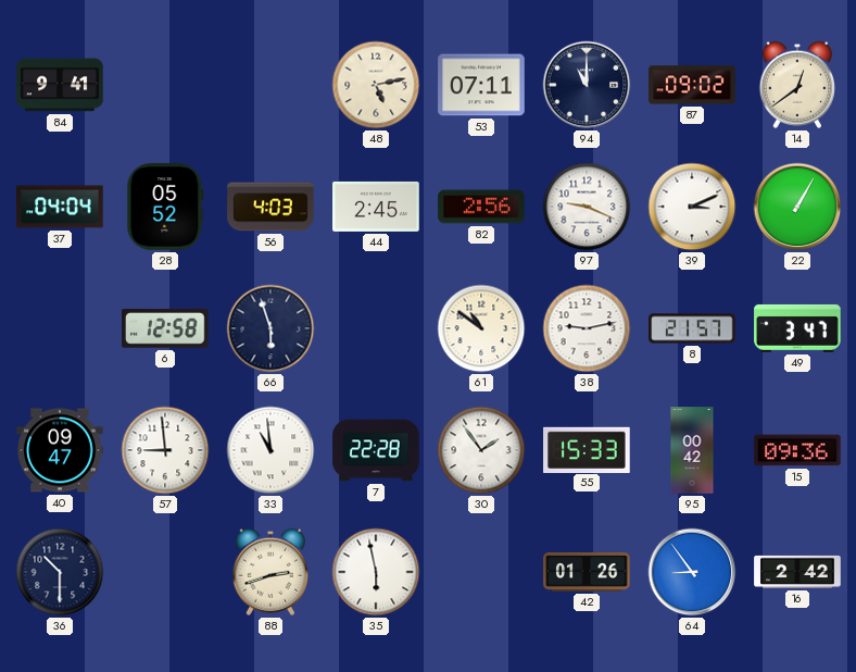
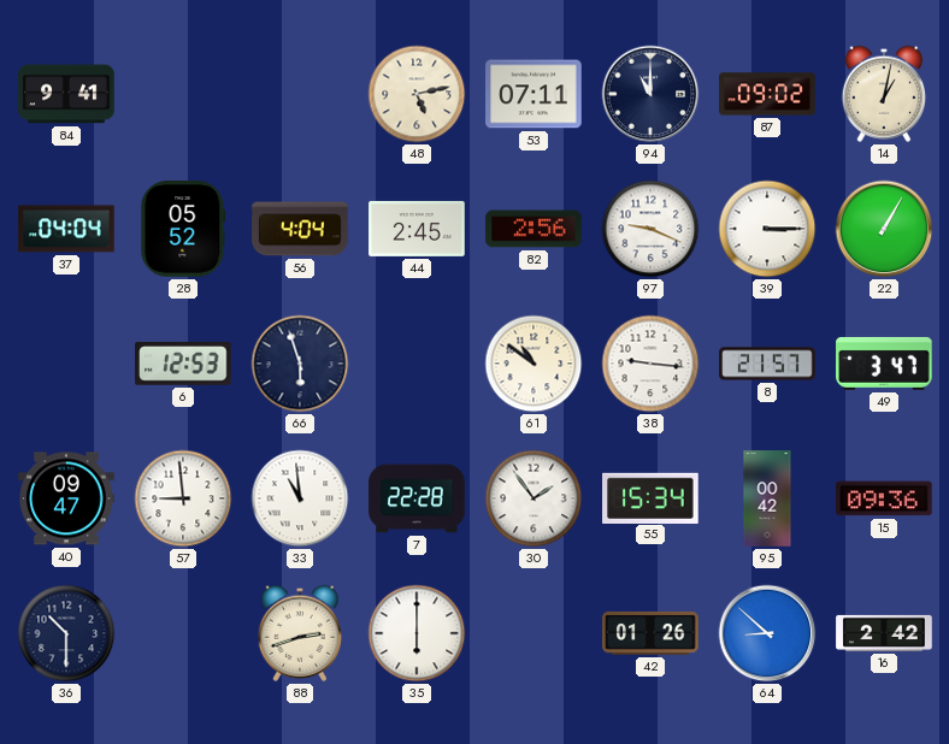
14: 12:39 -> 1:02
56: 4:03 -> 4:04
39: 3:11 -> 3:15
6: 12:58 -> 12:53
38: 9:13 -> 9:16
55: 15:33 -> 15:34
35: 5:58 -> 6:00
64: 8:54 -> 8:52
